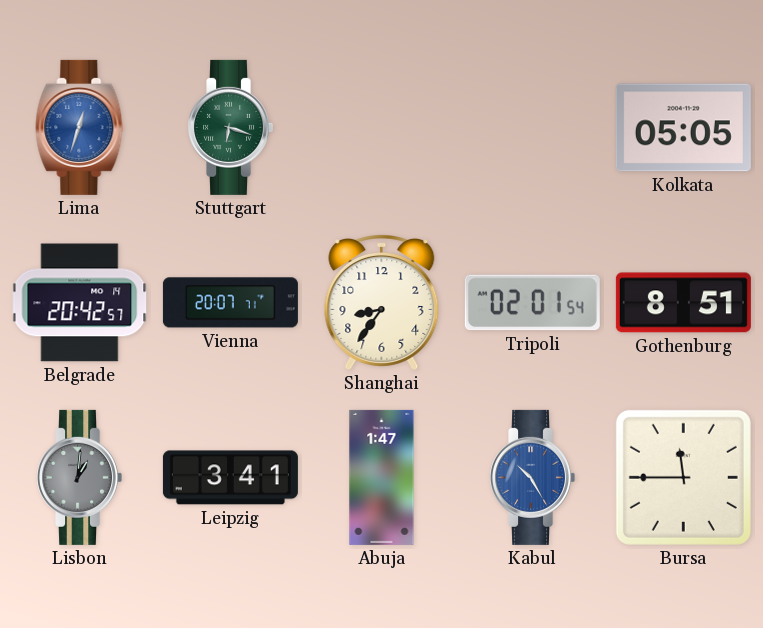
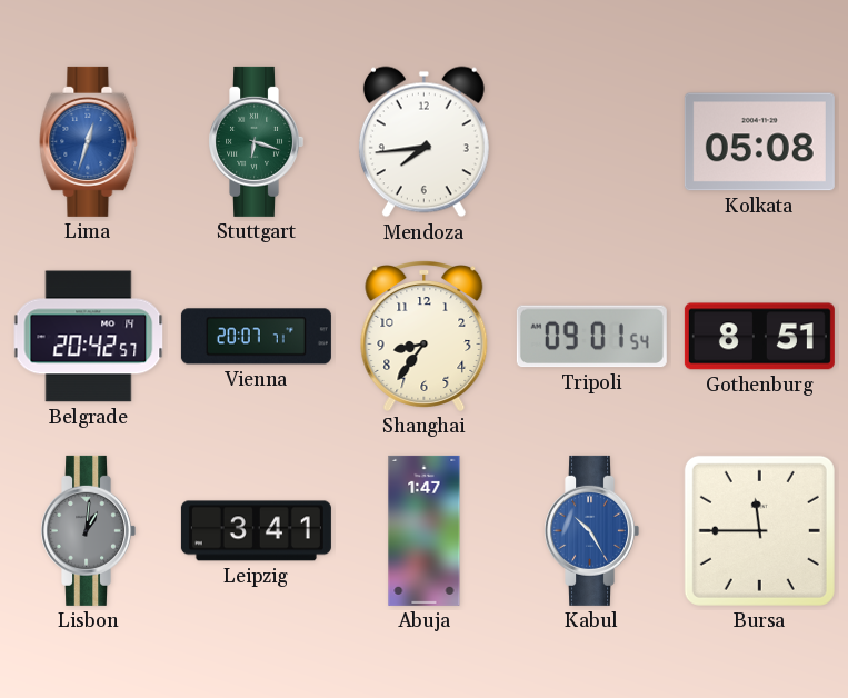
Mendoza: none -> 7:44
Kolkata: 05:05 -> 05:08
Tripoli: 02:01 -> 09:01
